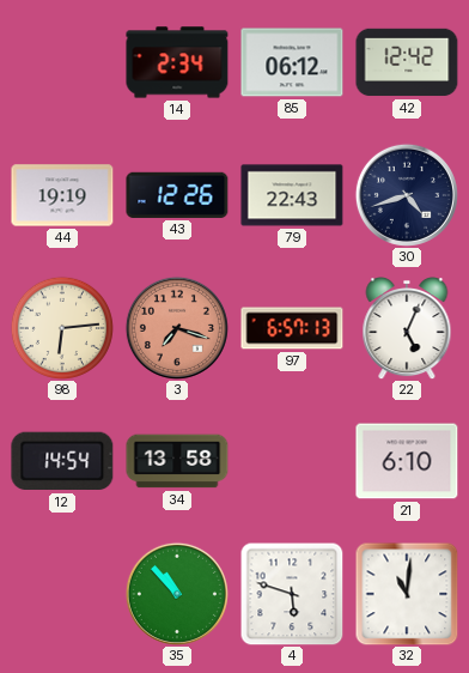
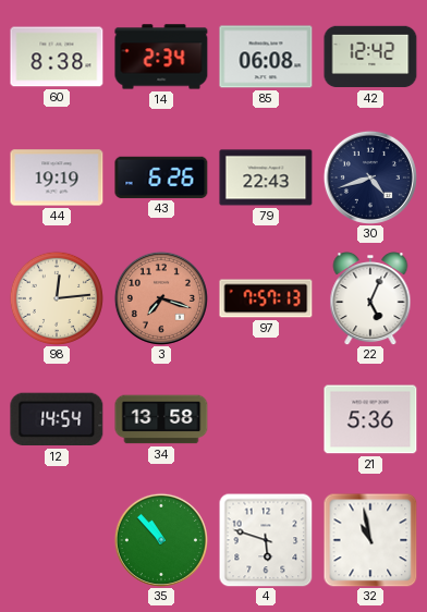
60: none -> 8:38
85: 06:12 -> 06:08
43: 12:26 -> 6:26
98: 6:14 -> 12:14
97: 6:57 -> 7:57
21: 6:10 -> 5:36
32: 11:01 -> 10:58
